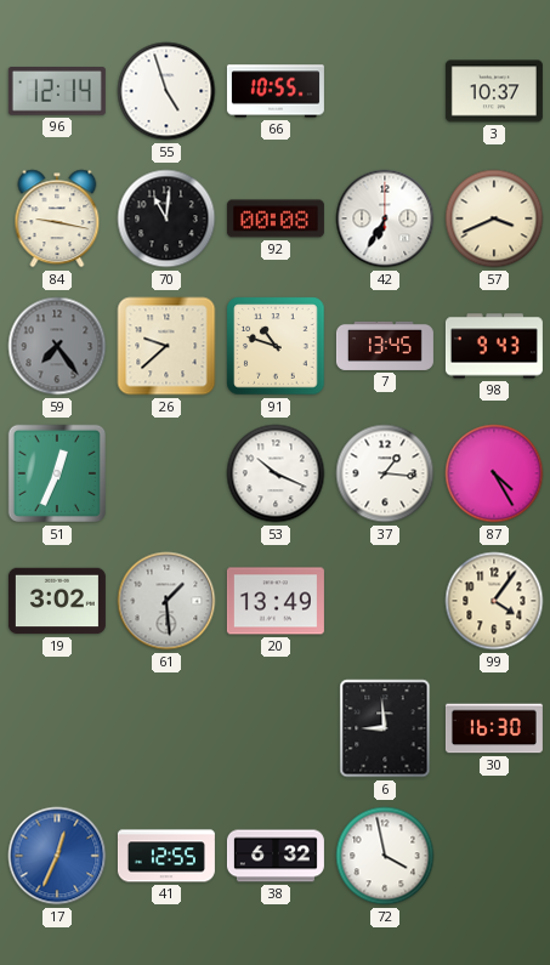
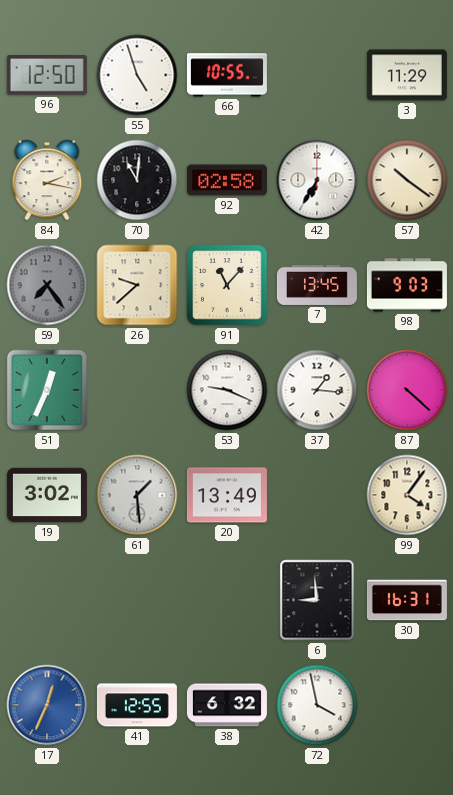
96: 12:14 -> 12:50
3: 10:37 -> 11:29
84: 9:17 -> 2:17
92: 00:08 -> 02:58
57: 3:41 -> 10:21
91: 10:48 -> 11:07
98: 9:43 -> 9:03
53: 10:19 -> 9:19
87: 4:25 -> 4:22
30: 16:30 -> 16:31
